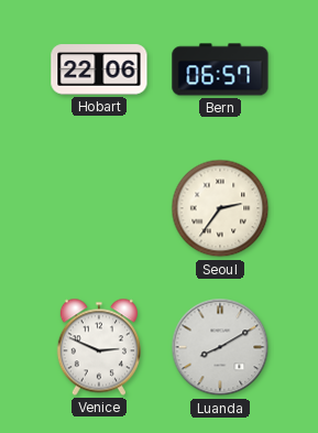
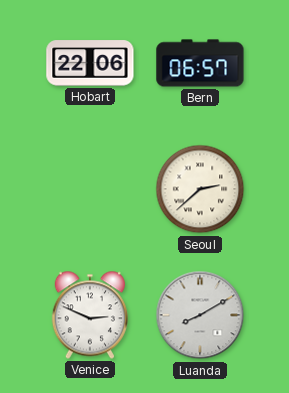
Seoul: 2:36 -> 2:38
